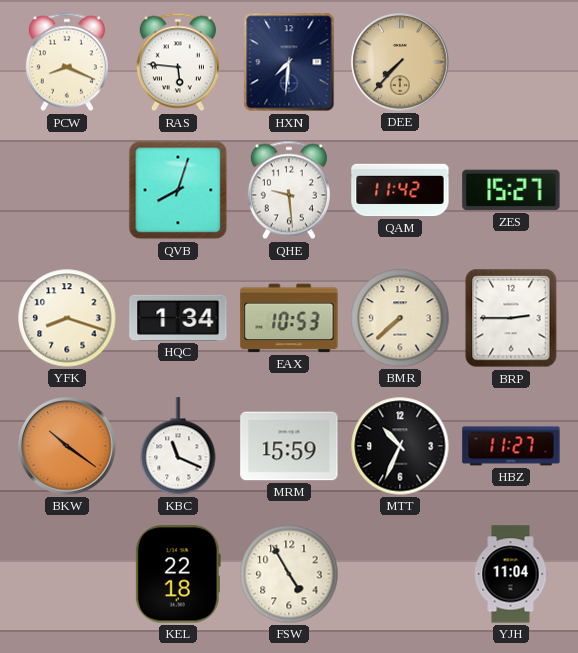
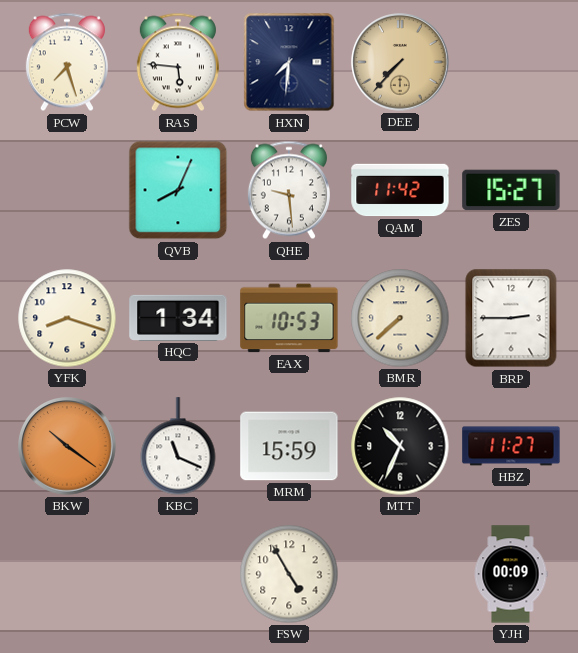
PCW: 8:19 -> 7:27
QVB: 8:03 -> 8:04
KEL: 22:18 -> none
YJH: 11:04 -> 00:09
